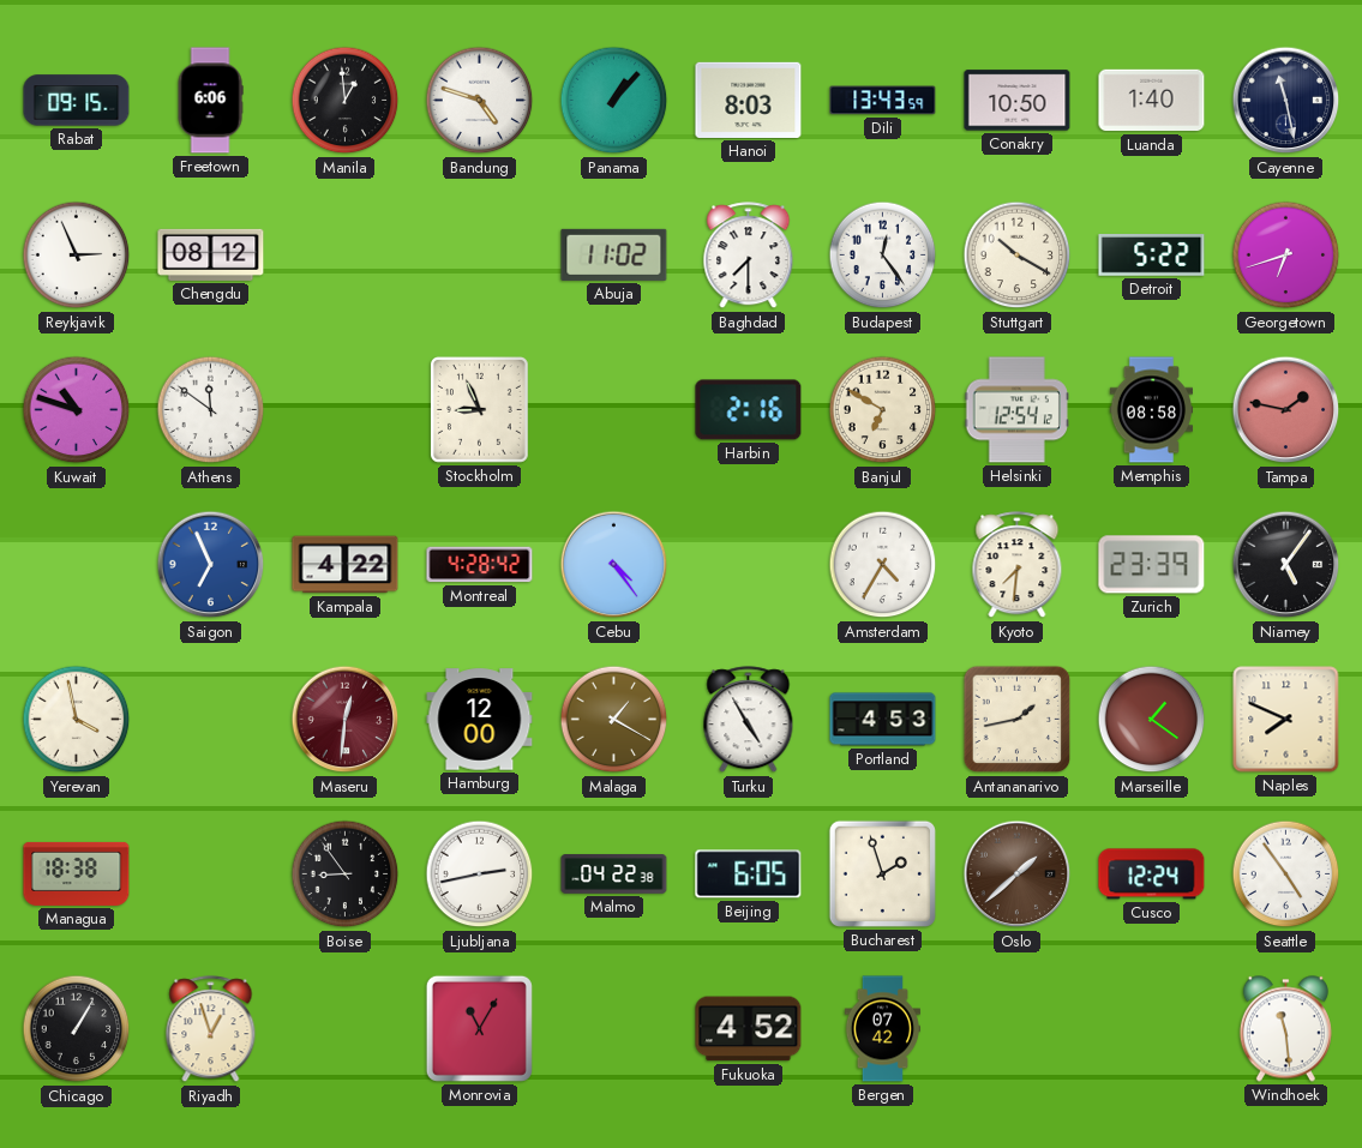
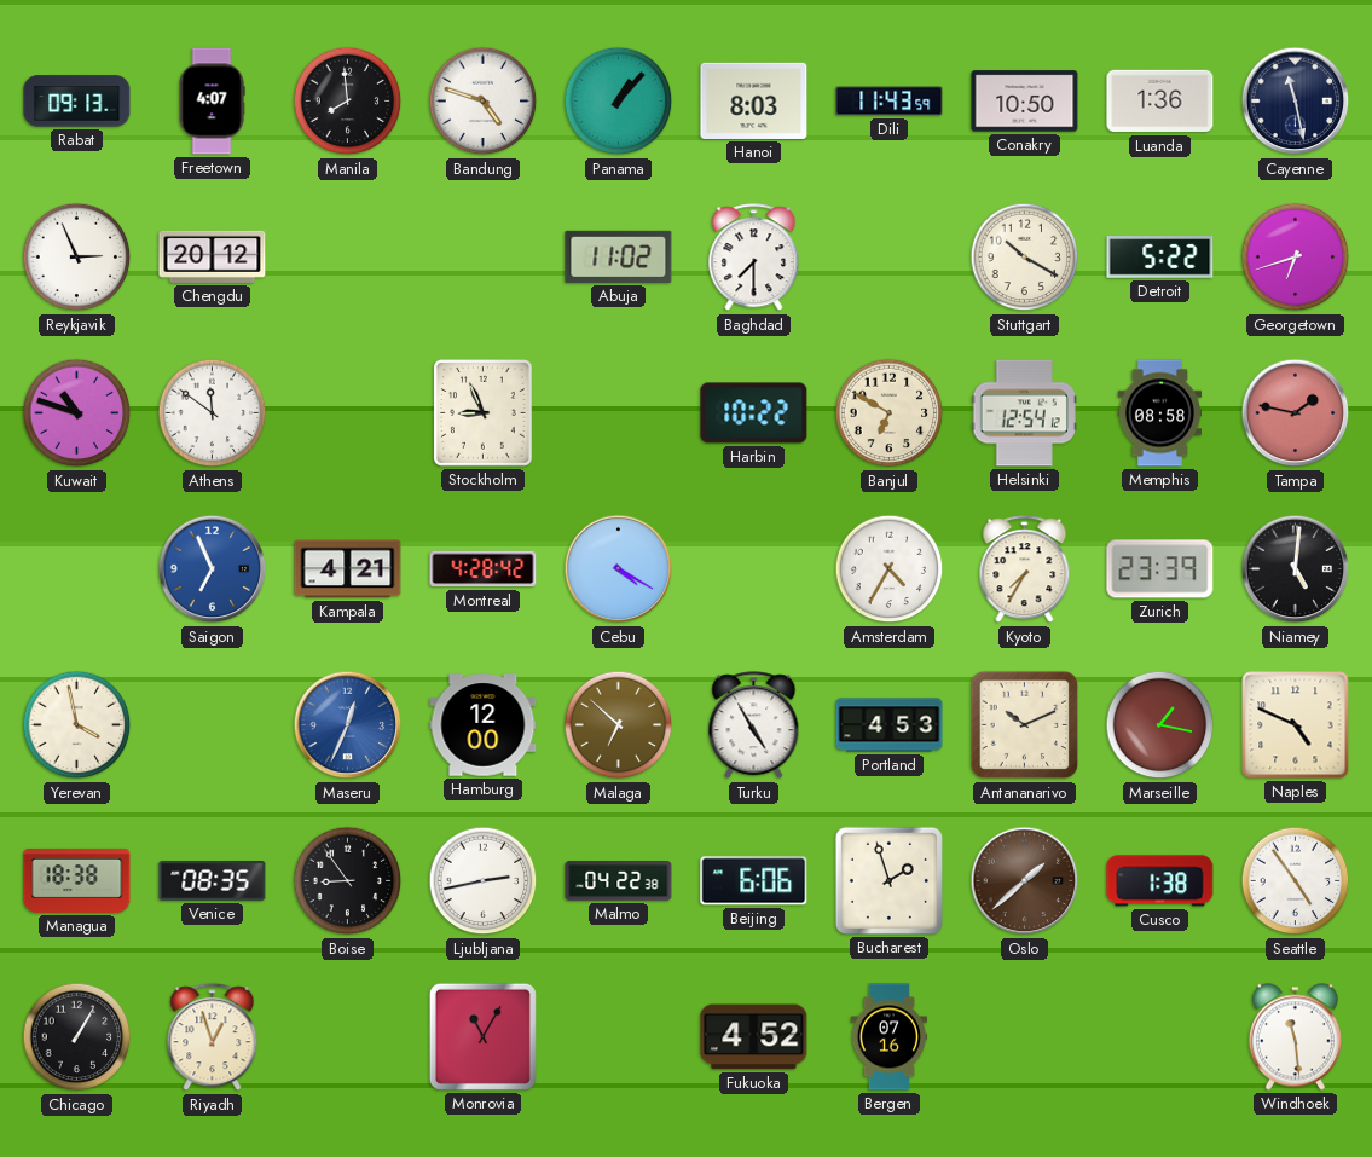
Rabat: 09:15 -> 09:13
Freetown: 6:06 -> 4:07
Manila: 12:59 -> 7:59
Dili: 13:43 -> 11:43
Luanda: 1:40 -> 1:36
Chengdu: 08:12 -> 20:12
Budapest: 12:24 -> none
Harbin: 2:16 -> 10:22
Kampala: 4:22 -> 4:21
Cebu: 4:24 -> 4:20
Kyoto: 7:31 -> 7:35
Niamey: 5:06 -> 5:01
Maseru: 12:31 -> 12:34
Maseru dial: burgundy -> blue
Malaga: 1:20 -> 6:52
Antananarivo: 1:43 -> 10:11
Marseille: 1:21 -> 1:17
Naples: 7:49 -> 4:49
Venice: none -> 08:35
Beijing: 6:05 -> 6:06
Cusco: 12:24 -> 1:38
Bergen: 07:42 -> 07:16
